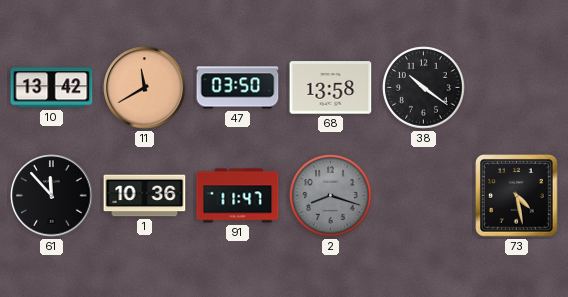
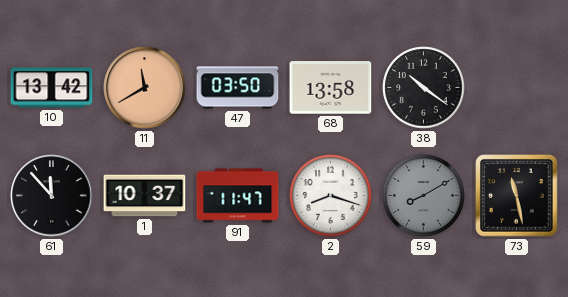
1: 10:36 -> 10:37
2 dial: grey -> white
59: none -> 8:10
73: 4:28 -> 11:28
